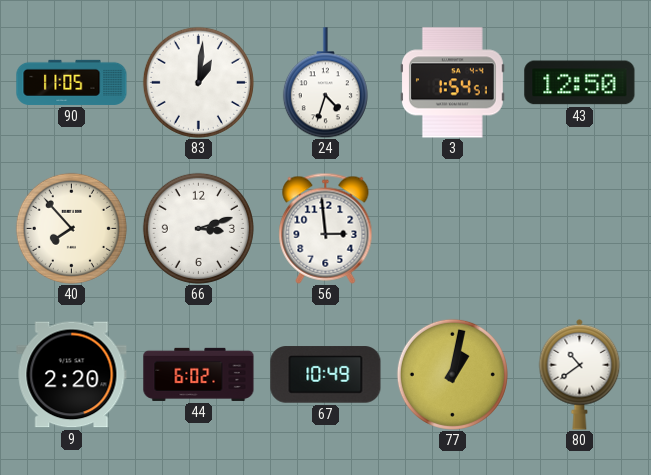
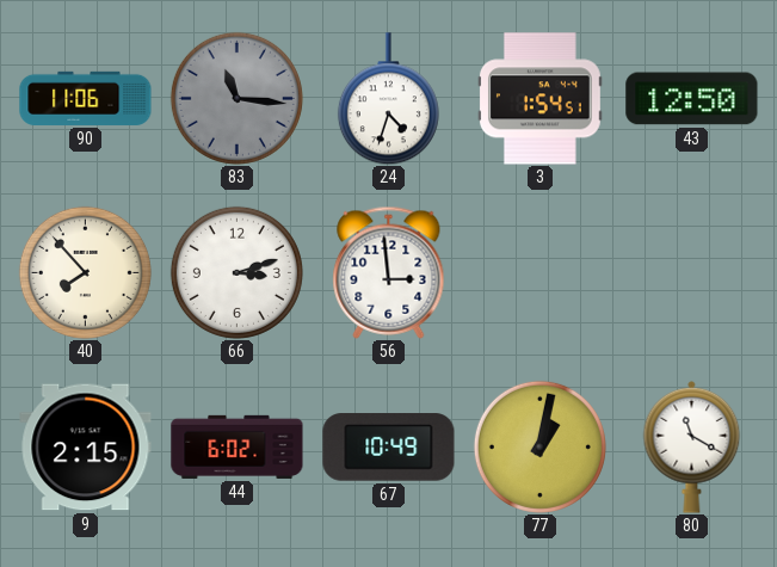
90: 11:05 -> 11:06
83: 1:01 -> 11:16
83 dial: white -> grey
9: 2:20 -> 2:15
80: 10:39 -> 11:20
